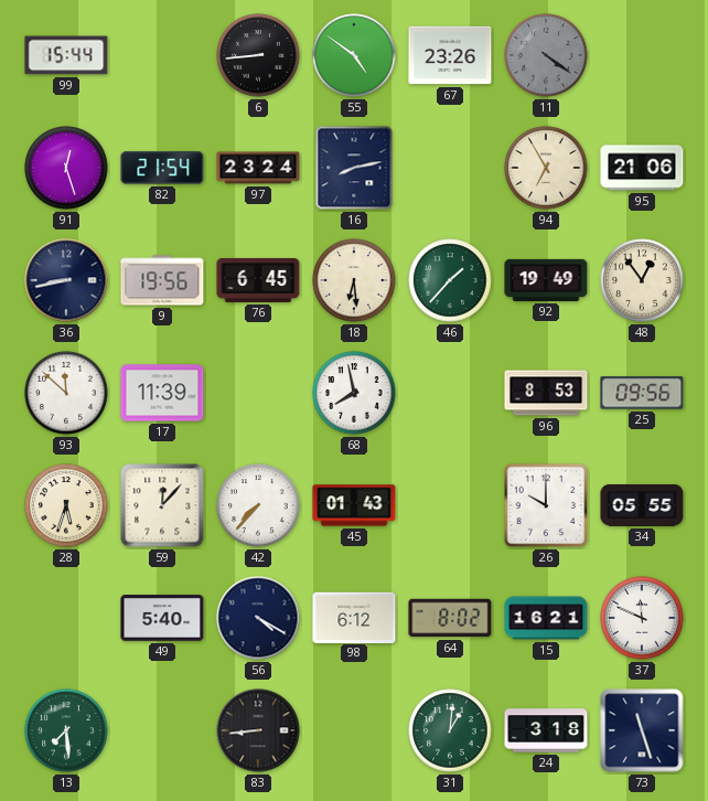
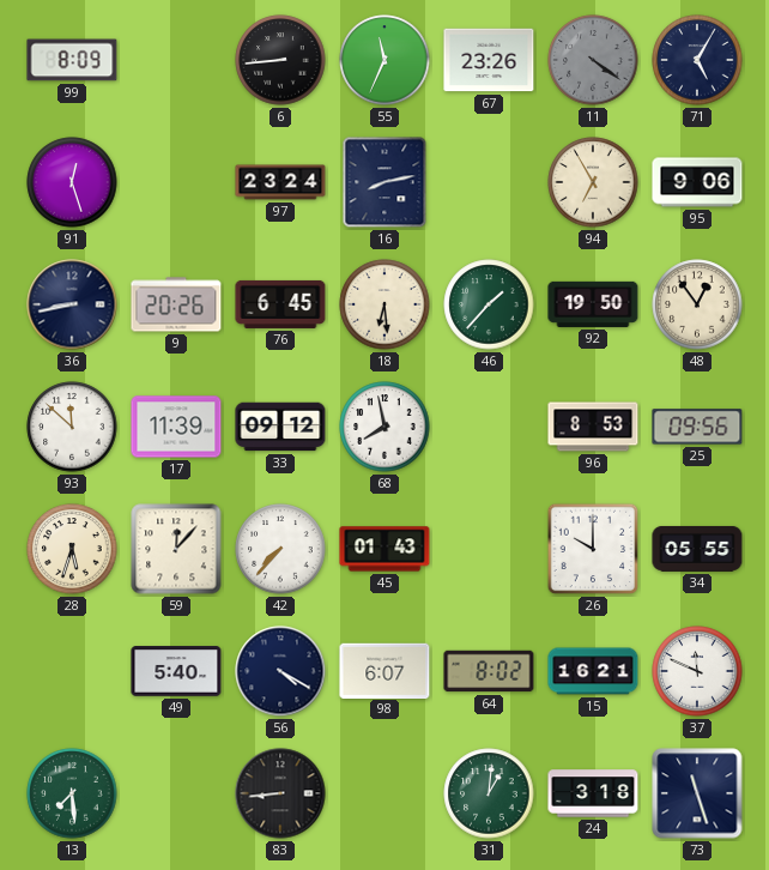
99: 15:44 -> 8:09
55: 4:51 -> 11:34
71: none -> 5:05
82: 21:54 -> none
95: 21:06 -> 9:06
9: 19:56 -> 20:26
92: 19:49 -> 19:50
33: none -> 09:12
98: 6:12 -> 6:07
